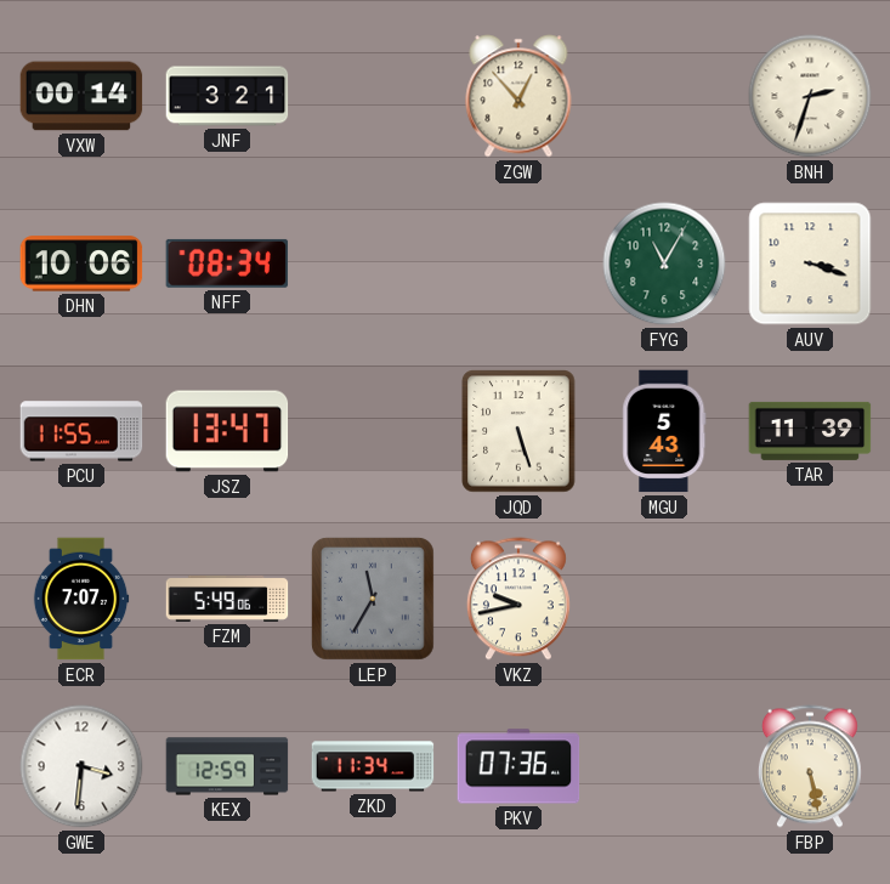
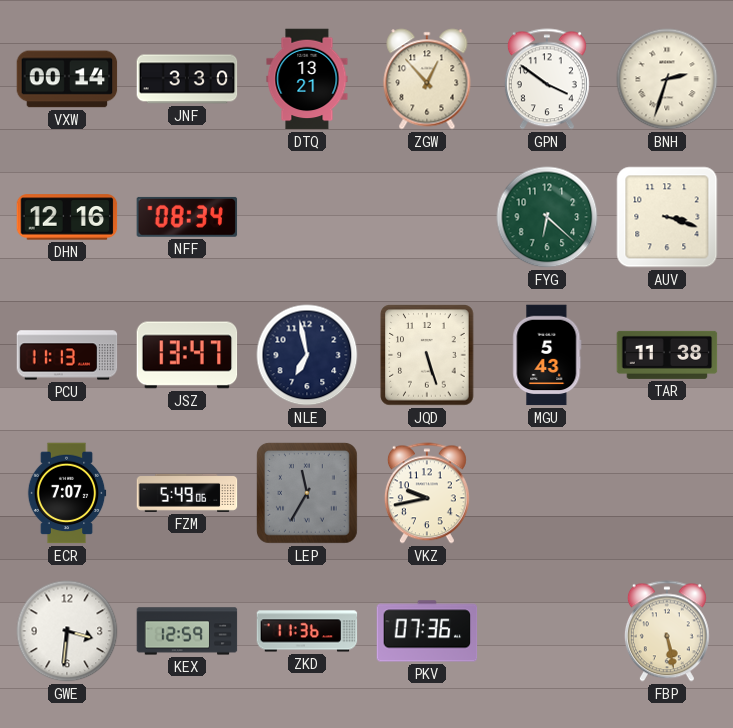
JNF: 3:21 -> 3:30
DTQ: none -> 13:21
GPN: none -> 3:51
DHN: 10:06 -> 12:16
FYG: 11:05 -> 6:22
PCU: 11:55 -> 11:13
NLE: none -> 6:58
TAR: 11:39 -> 11:38
ZKD: 11:34 -> 11:36
